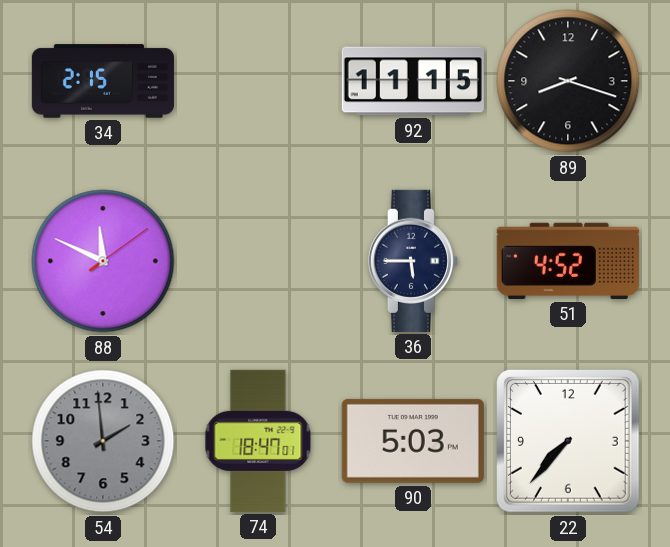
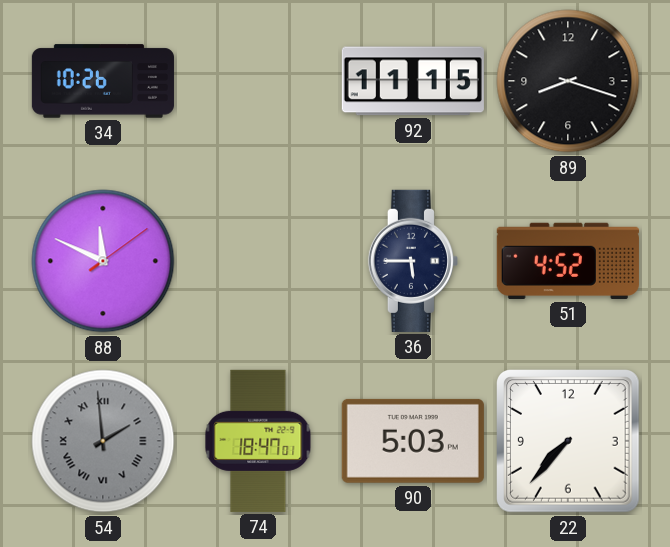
34: 2:15 -> 10:26
54 numerals: Arabic -> Roman
